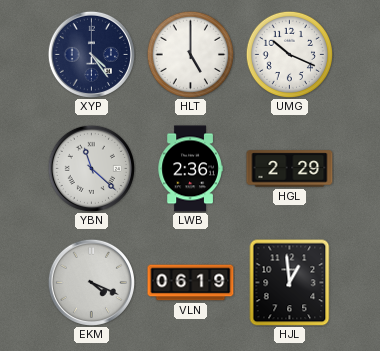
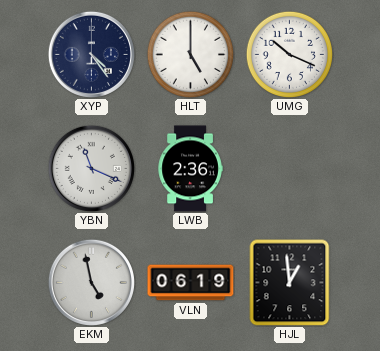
YBN: 11:22 -> 11:19
HGL: 2:29 -> none
EKM: 4:19 -> 4:58
